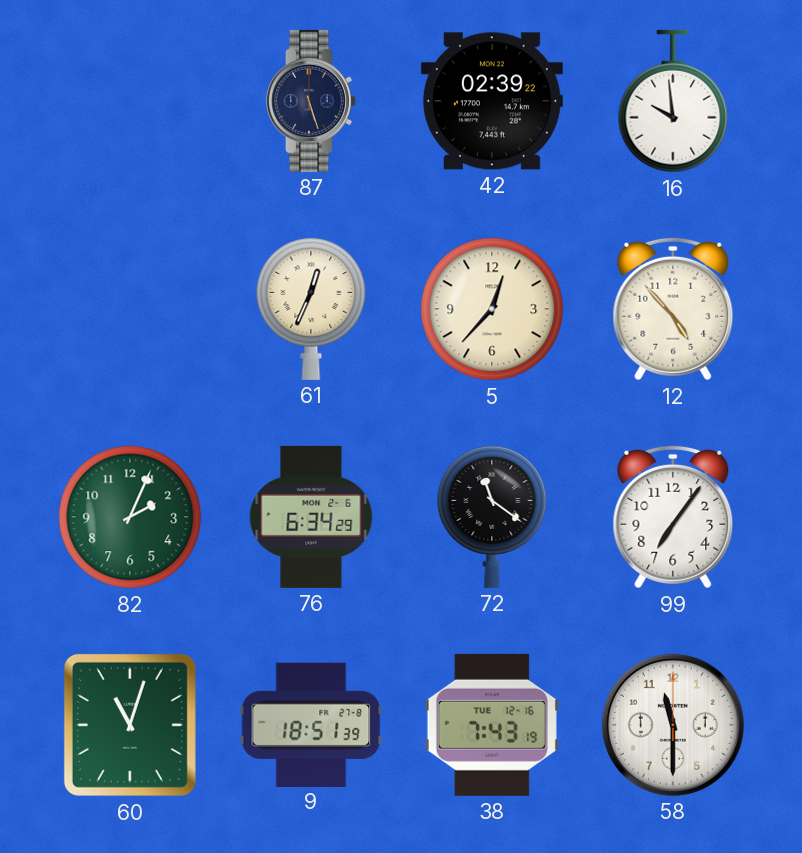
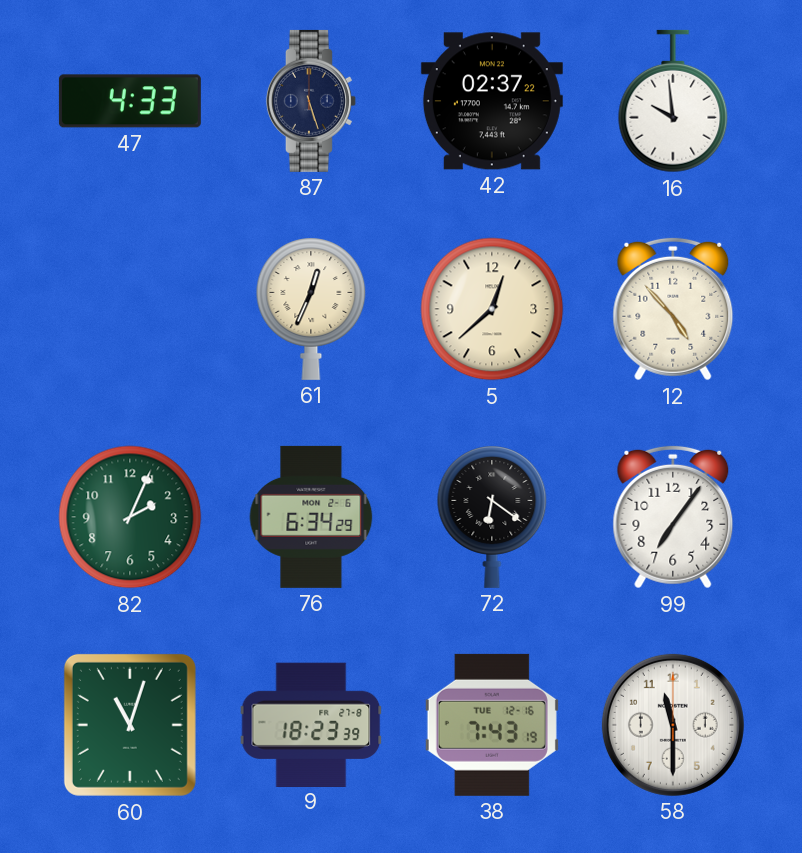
47: none -> 4:33
42: 02:39 -> 02:37
5: 12:37 -> 12:38
72: 11:21 -> 6:21
9: 18:51 -> 18:23
